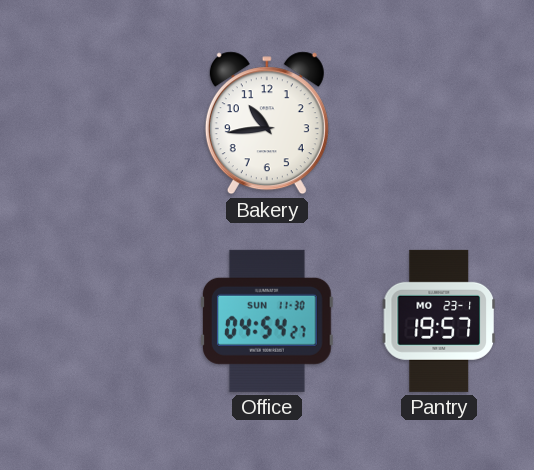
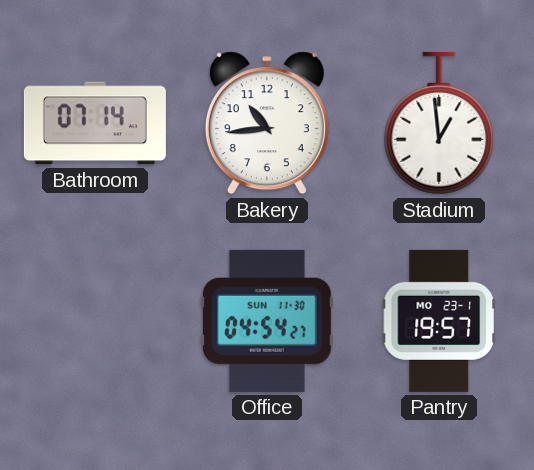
Bathroom: none -> 07:14
Stadium: none -> 12:59
